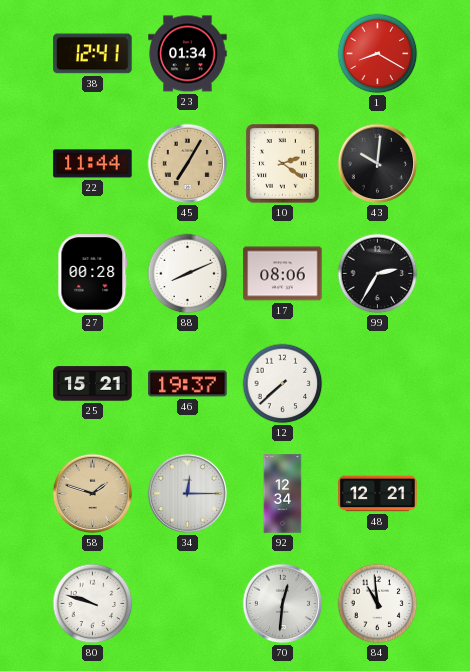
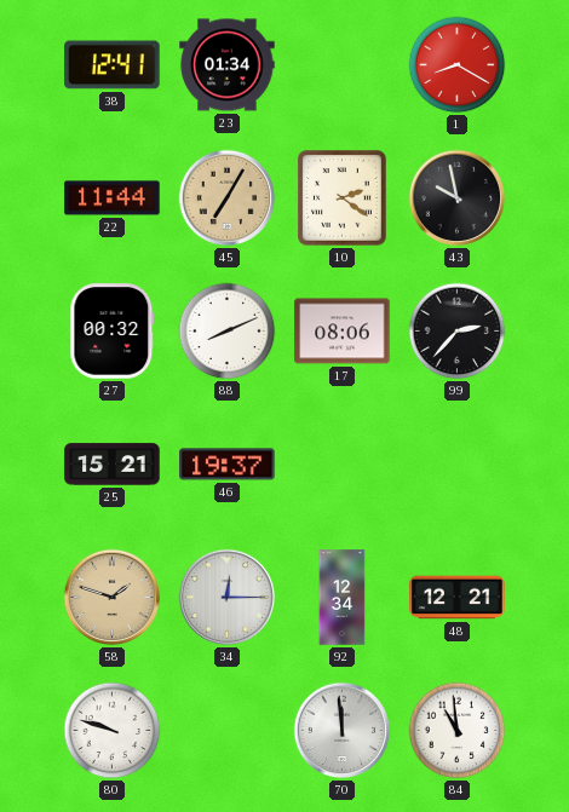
43: 10:01 -> 9:58
27: 00:28 -> 00:32
99: 2:35 -> 2:37
12: 7:38 -> none
70: 12:31 -> 11:59
